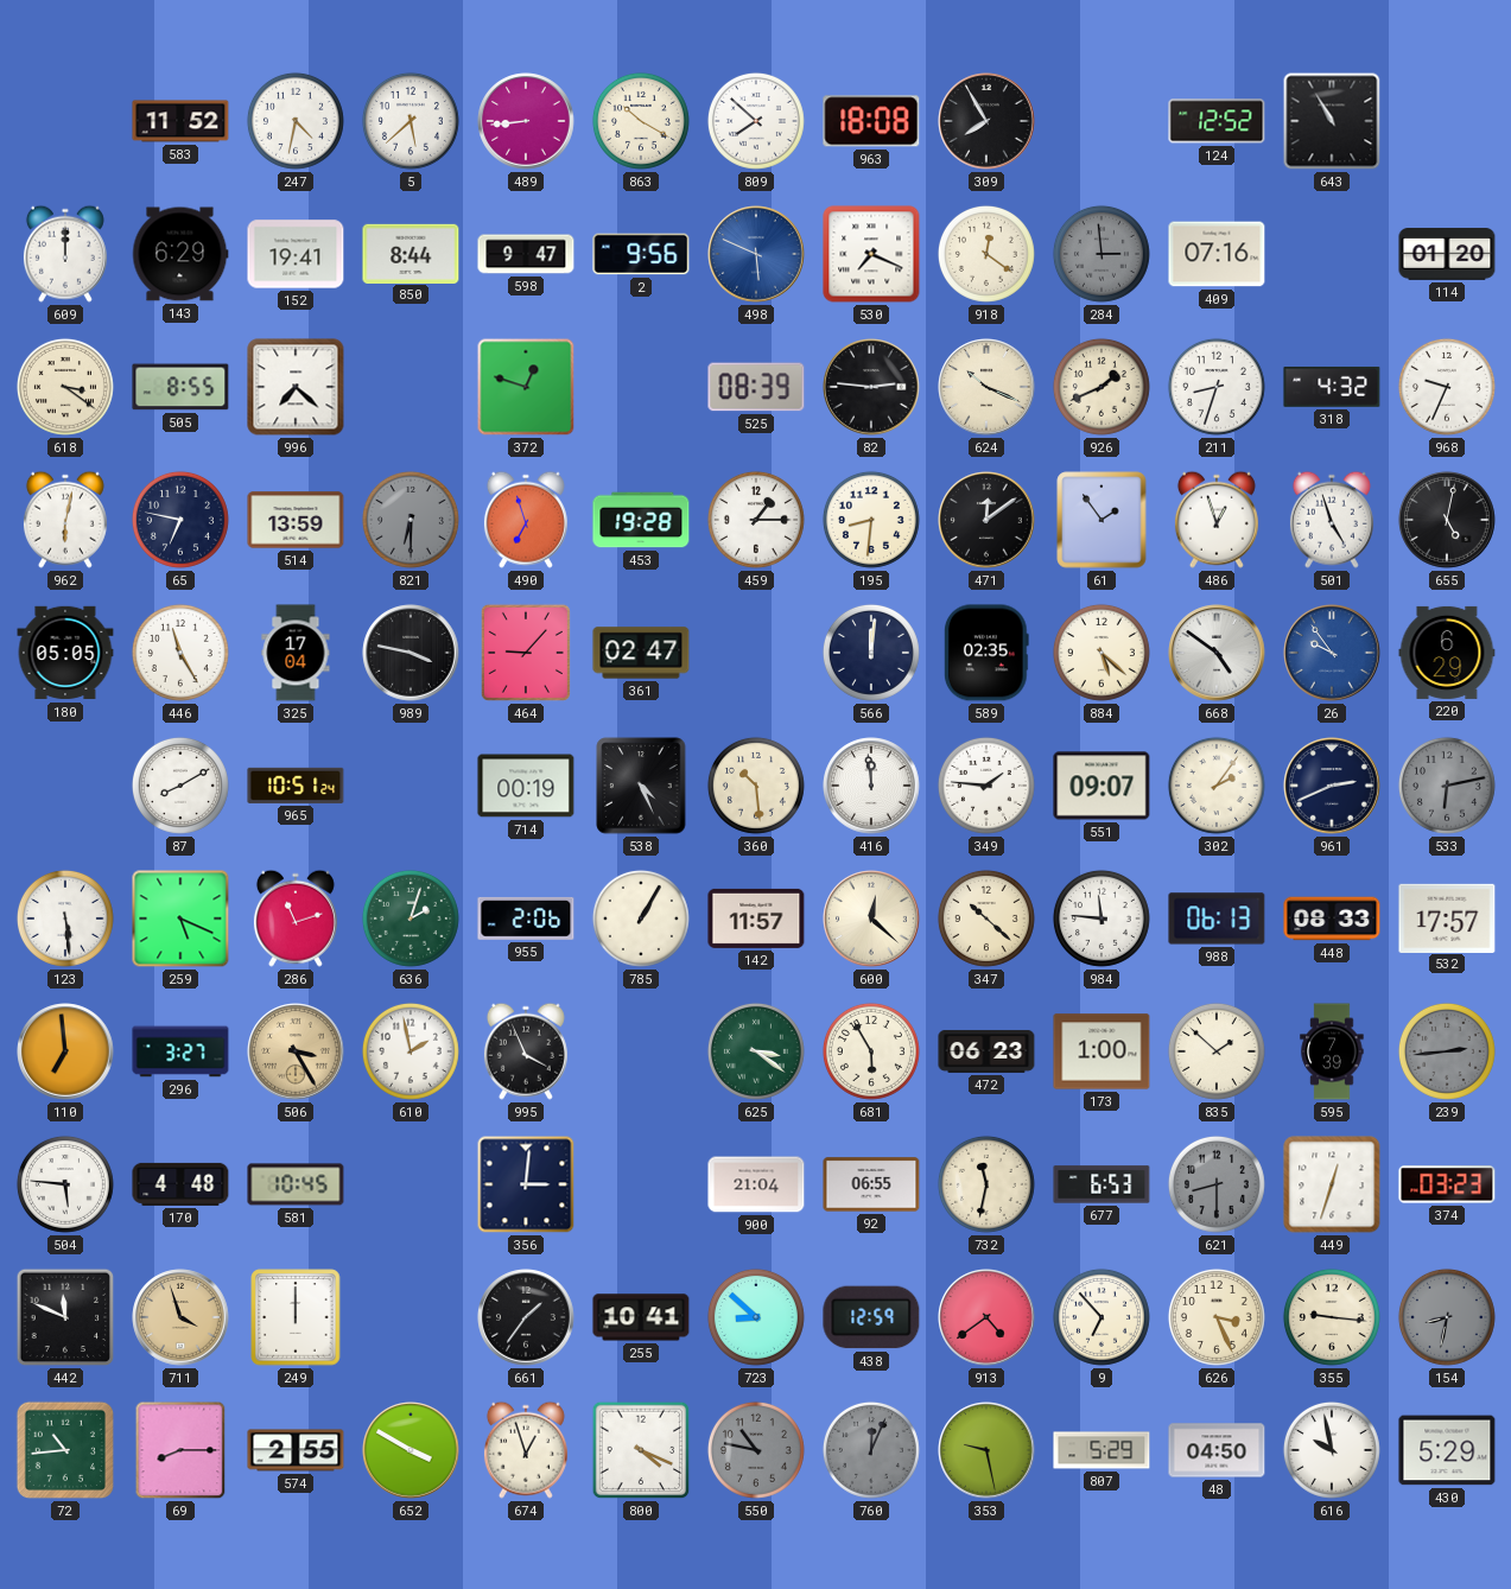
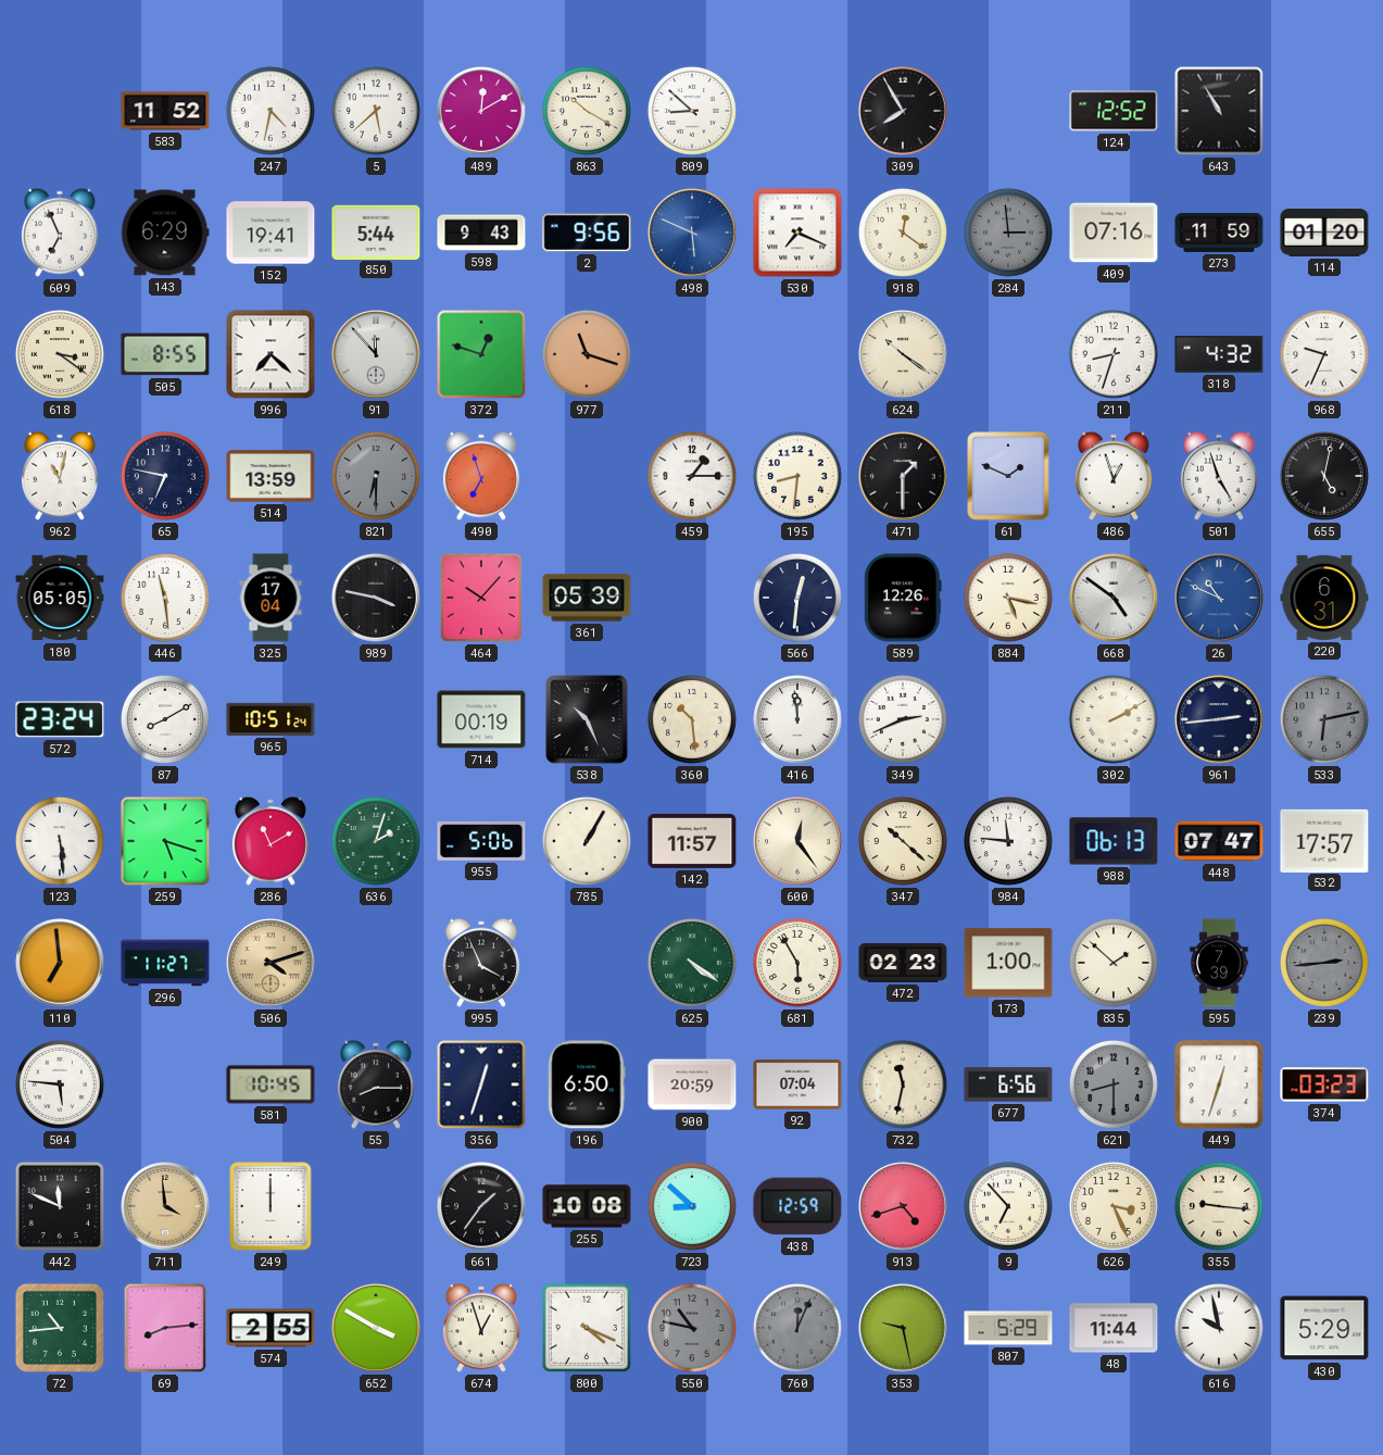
489: 8:44 -> 12:10
809: 7:52 -> 8:52
963: 18:08 -> none
609: 12:00 -> 6:56
850: 8:44 -> 5:44
598: 9:47 -> 9:43
273: none -> 11:59
91: none -> 11:53
977: none -> 11:18
525: 08:39 -> none
82: 2:46 -> none
624: 10:19 -> 10:21
926: 1:41 -> none
962: 6:02 -> 11:02
453: 19:28 -> none
471: 12:09 -> 1:30
61: 1:54 -> 1:49
446: 11:25 -> 11:29
464: 9:07 -> 10:07
361: 02:47 -> 05:39
566: 12:01 -> 12:31
589: 02:35 -> 12:26
884: 5:22 -> 5:17
26: 9:54 -> 10:49
220: 6:29 -> 6:31
572: none -> 23:24
538: 4:26 -> 10:26
349: 1:46 -> 2:41
551: 09:07 -> none
302: 2:06 -> 2:10
961: 2:41 -> 2:44
259: 5:19 -> 5:18
286: 11:12 -> 11:10
955: 2:06 -> 5:06
600: 12:22 -> 12:24
448: 08:33 -> 07:47
296: 3:27 -> 11:27
506: 3:25 -> 4:12
610: 1:58 -> none
625: 3:21 -> 4:21
472: 06:23 -> 02:23
170: 4:48 -> none
55: none -> 8:15
356: 3:01 -> 12:33
196: none -> 6:50
900: 21:04 -> 20:59
92: 06:55 -> 07:04
677: 6:53 -> 6:56
711: 3:57 -> 3:59
255: 10:41 -> 10:08
913: 4:39 -> 4:42
154: 8:32 -> none
69: 8:15 -> 8:14
48: 04:50 -> 11:44
